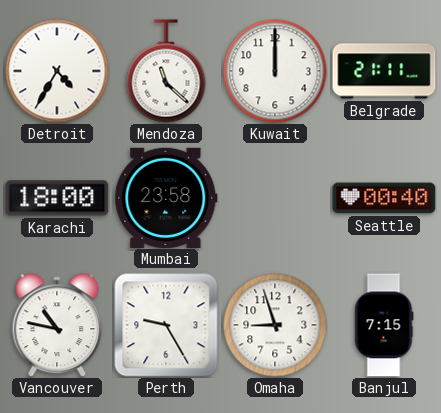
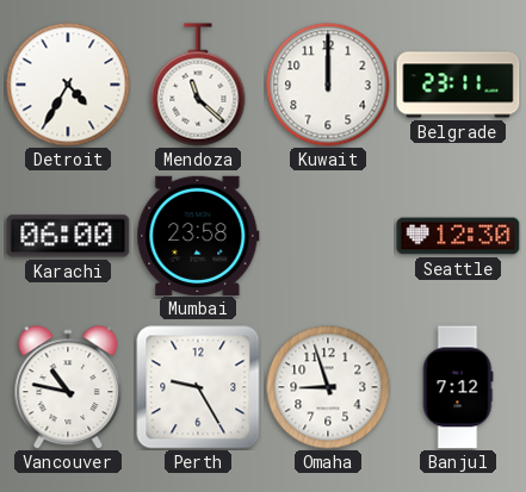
Belgrade: 21:11 -> 23:11
Karachi: 18:00 -> 06:00
Seattle: 00:40 -> 12:30
Banjul: 7:15 -> 7:12
